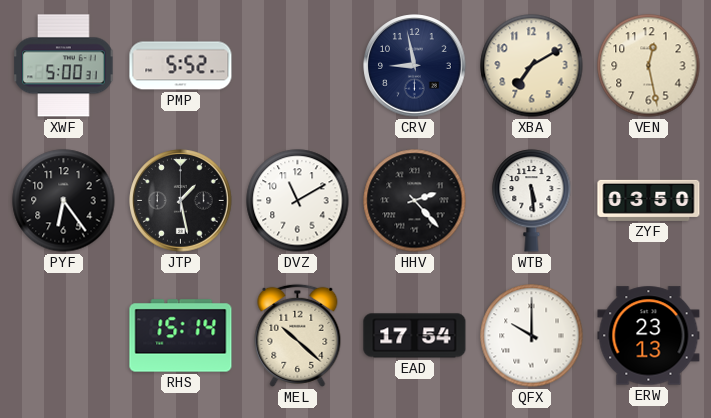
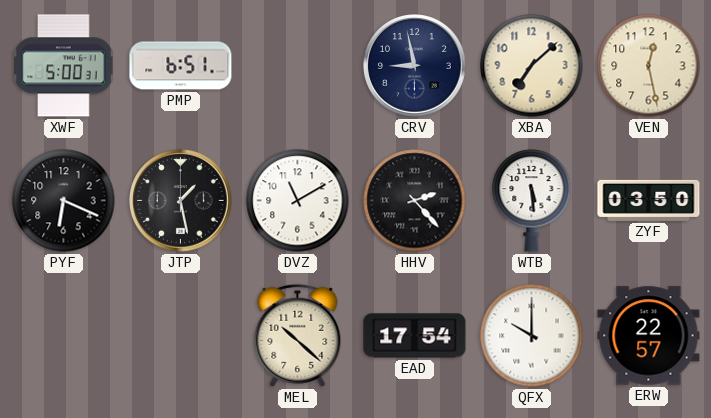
PMP: 5:52 -> 6:51
XBA: 7:10 -> 7:08
PYF: 6:24 -> 6:19
RHS: 15:14 -> none
ERW: 23:13 -> 22:57
